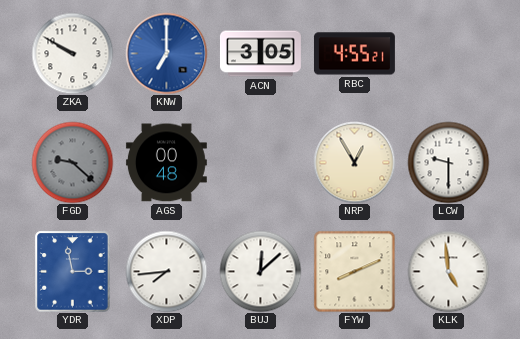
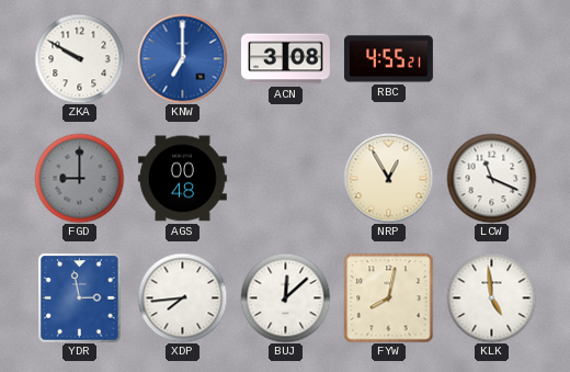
ACN: 3:05 -> 3:08
FGD: 9:22 -> 9:00
LCW: 9:30 -> 11:19
FYW: 8:11 -> 8:02
